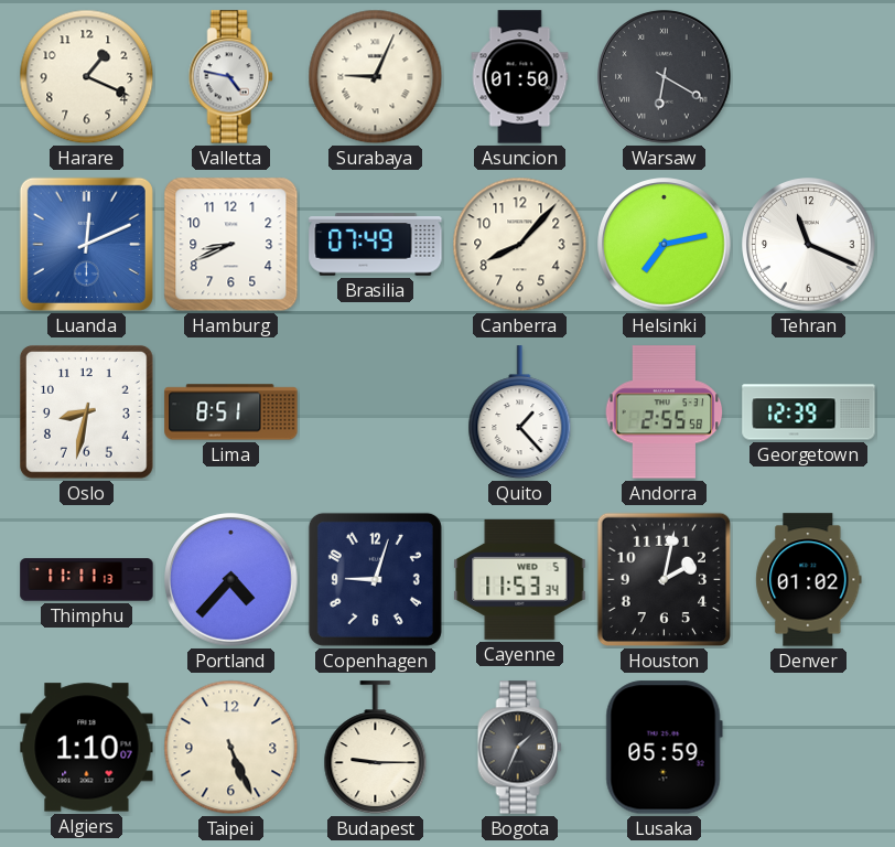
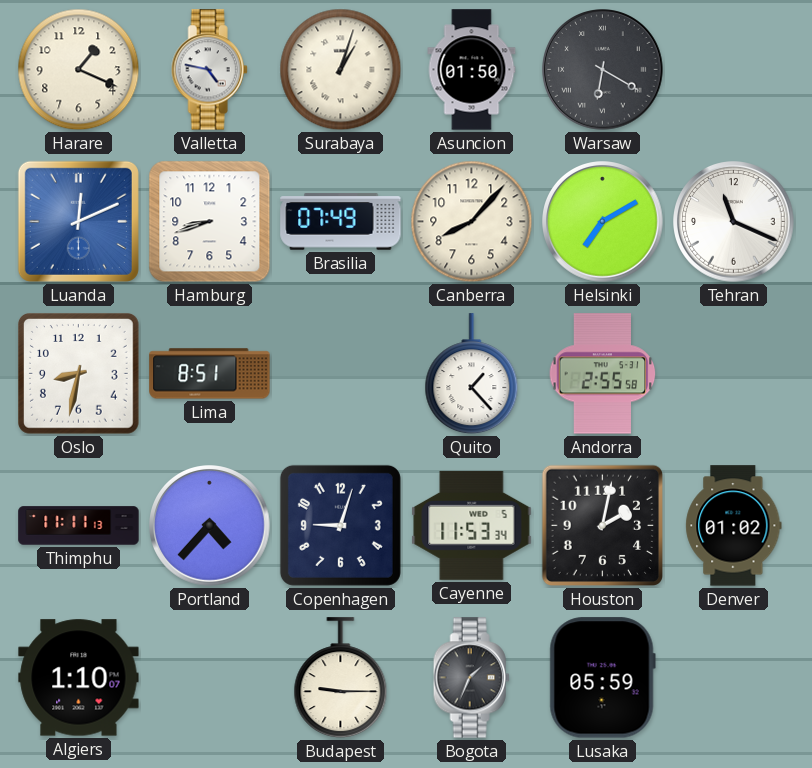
Surabaya: 9:04 -> 1:03
Hamburg: 8:41 -> 8:42
Helsinki: 7:13 -> 7:10
Georgetown: 12:39 -> none
Taipei: 5:26 -> none
